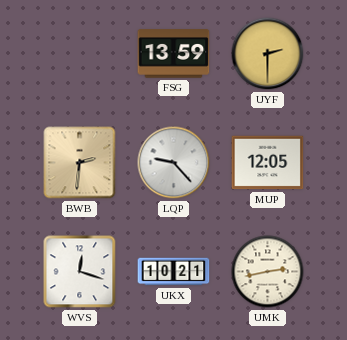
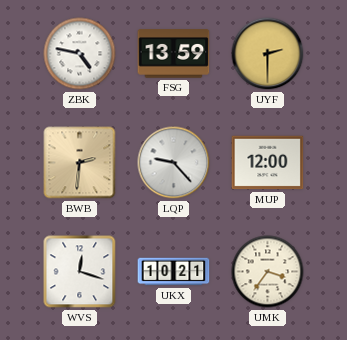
ZBK: none -> 4:47
MUP: 12:05 -> 12:00
UMK: 2:43 -> 3:36
